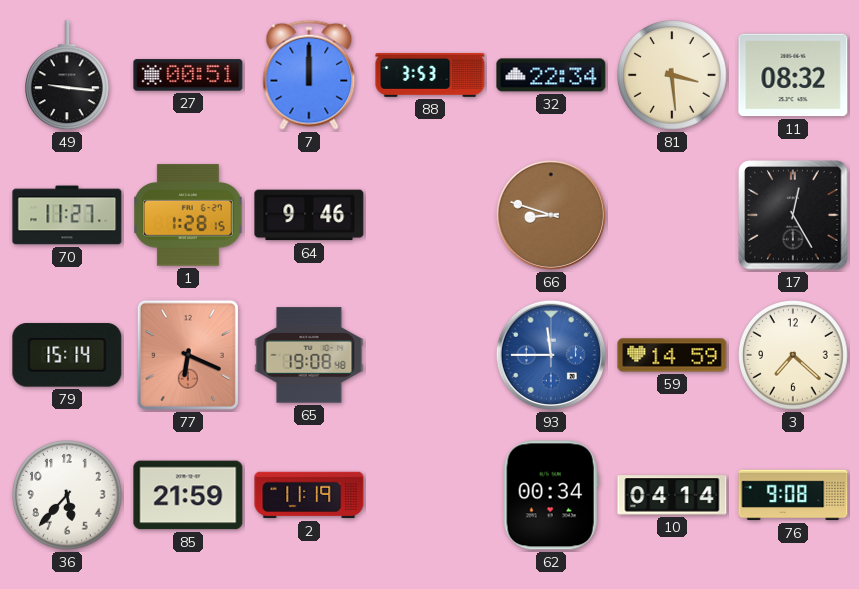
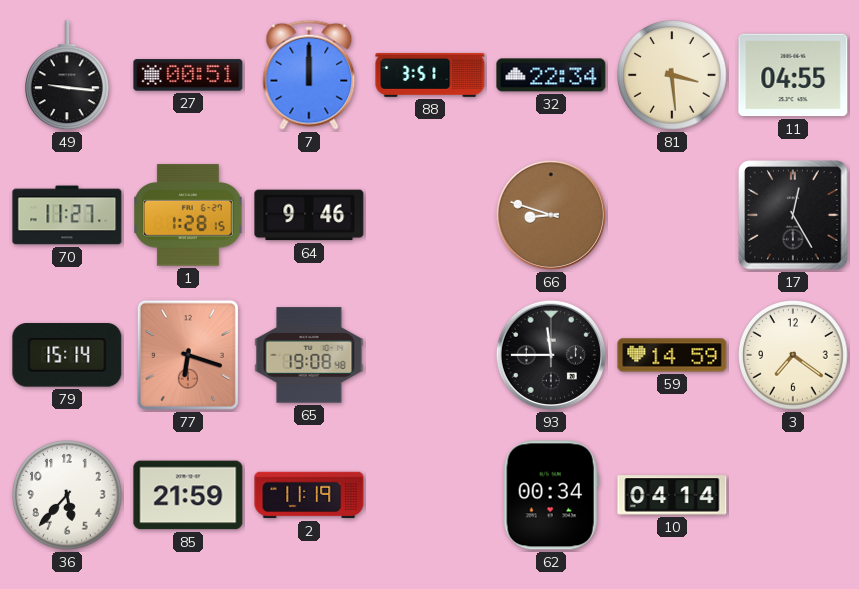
88: 3:53 -> 3:51
11: 08:32 -> 04:55
77: 6:19 -> 6:18
93 dial: blue -> black
3: 7:22 -> 7:21
76: 9:08 -> none
